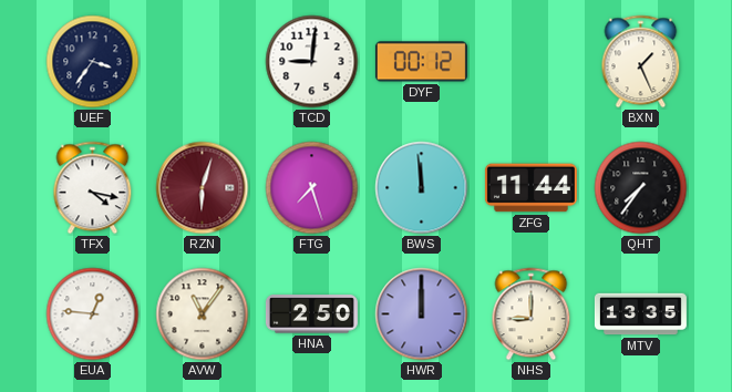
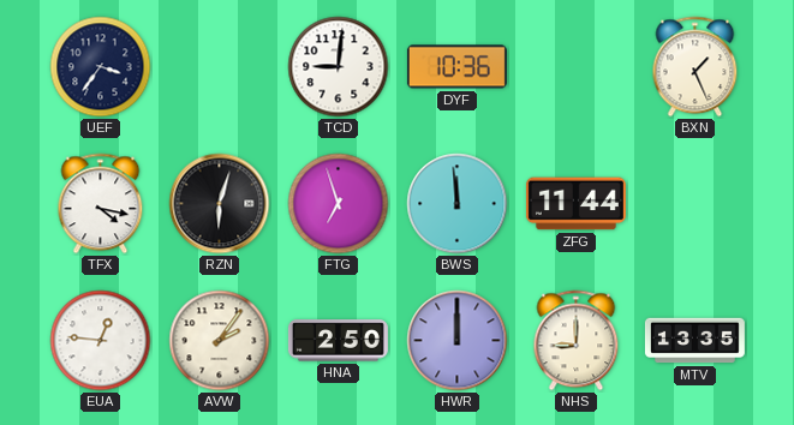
DYF: 00:12 -> 10:36
RZN dial: burgundy -> black
FTG: 7:27 -> 6:57
QHT: 7:36 -> none
AVW: 11:06 -> 2:06
